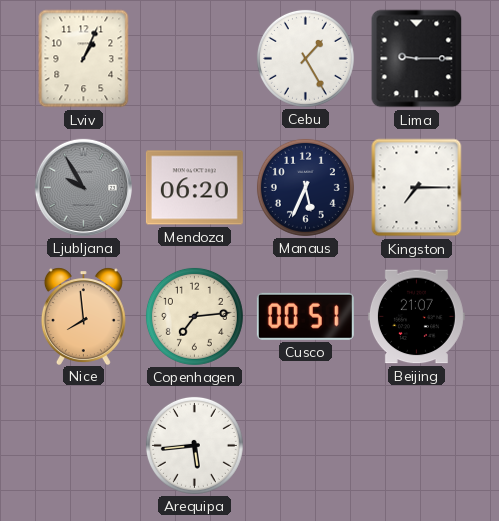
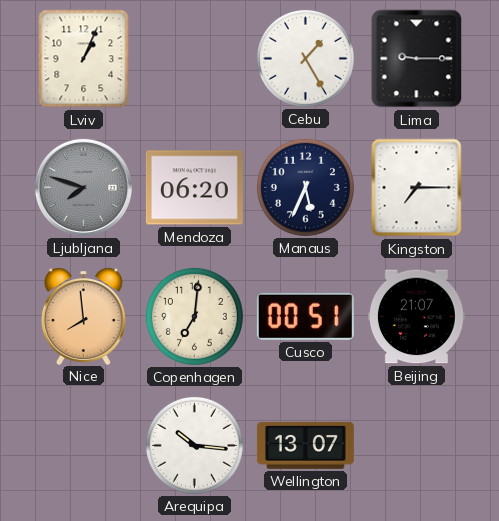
Ljubljana: 9:55 -> 7:48
Copenhagen: 7:14 -> 7:01
Arequipa: 5:44 -> 10:16
Wellington: none -> 13:07
